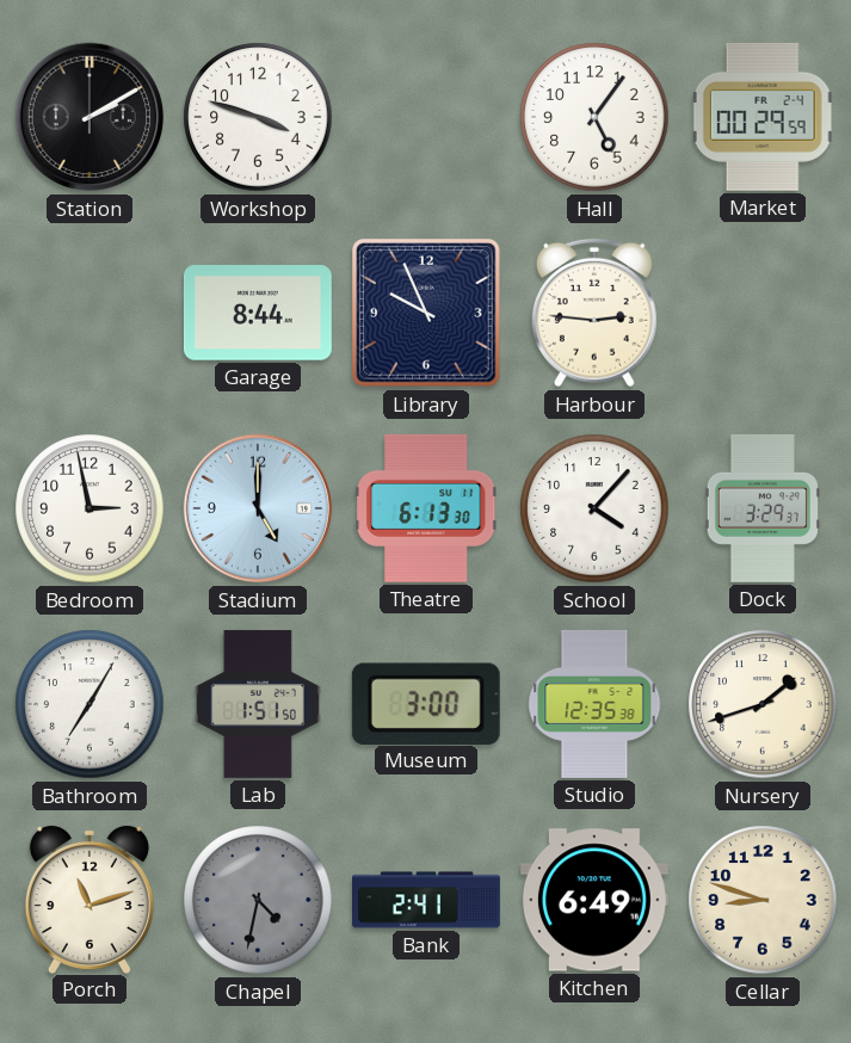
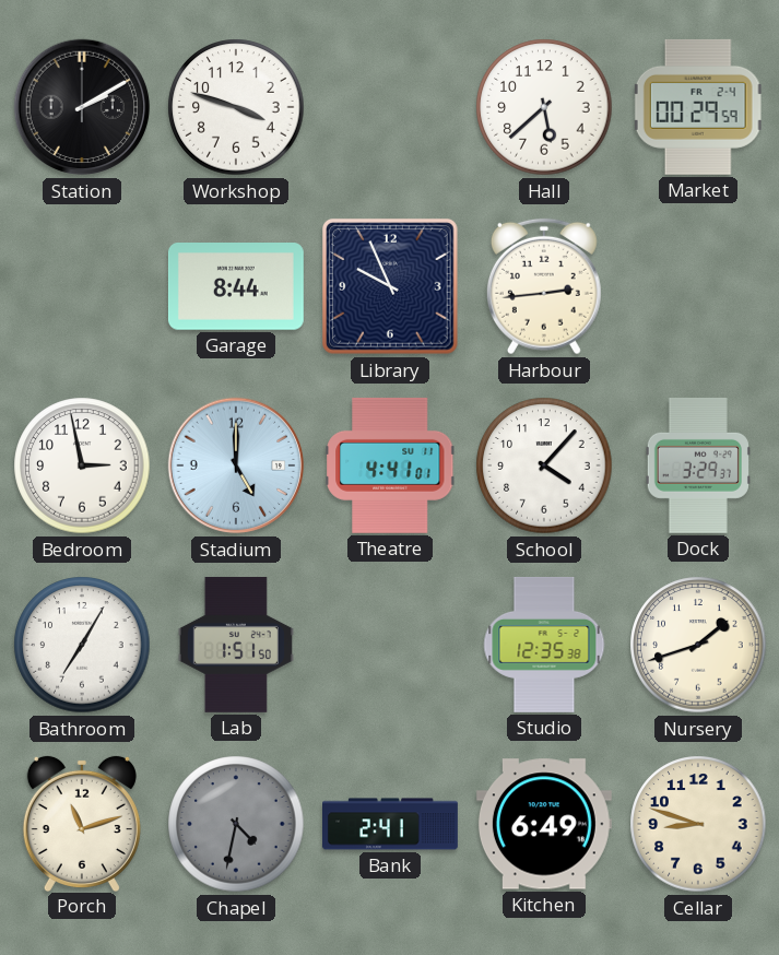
Hall: 5:06 -> 5:38
Harbour: 2:46 -> 2:44
Theatre: 6:13 -> 4:41
Museum: 3:00 -> none
